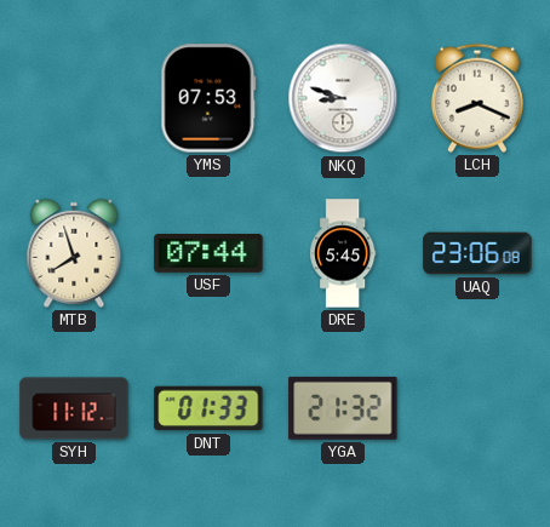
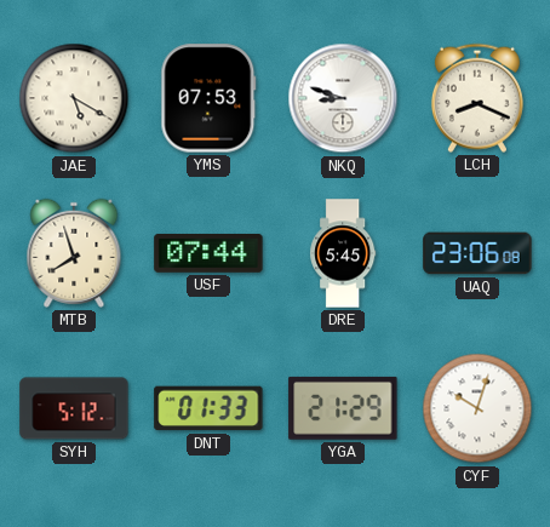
JAE: none -> 5:20
SYH: 11:12 -> 5:12
YGA: 21:32 -> 21:29
CYF: none -> 10:03
